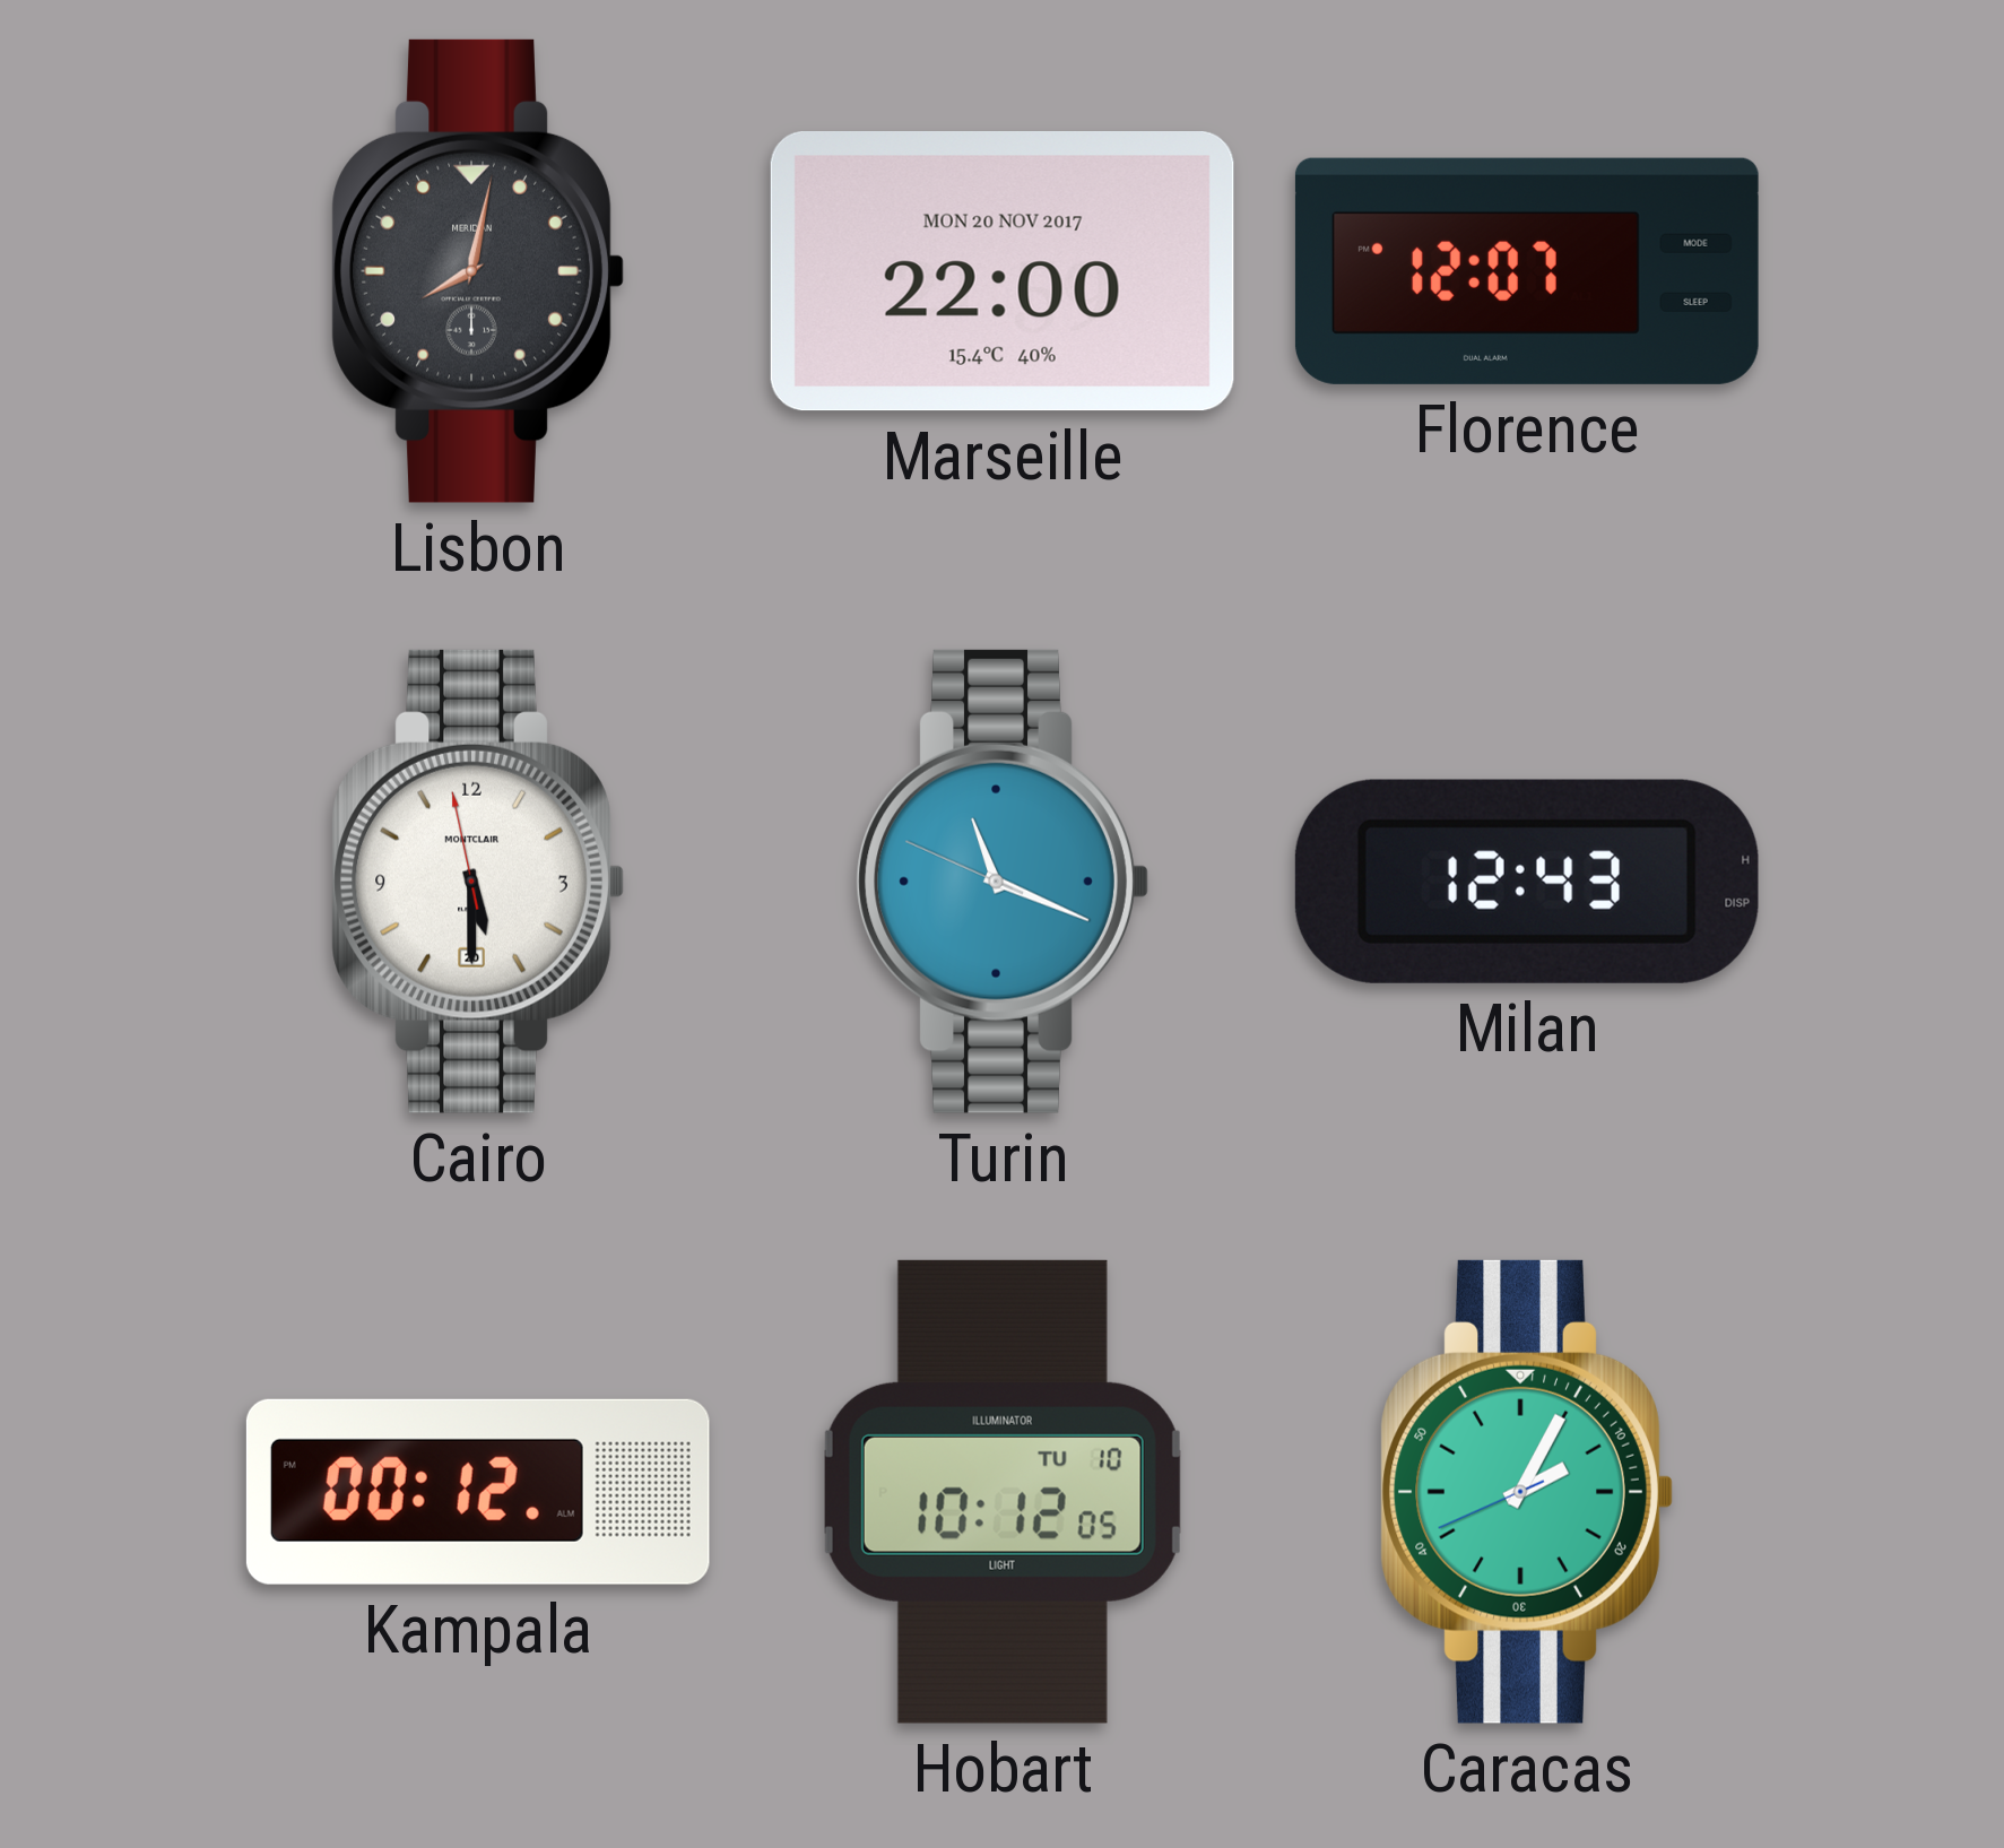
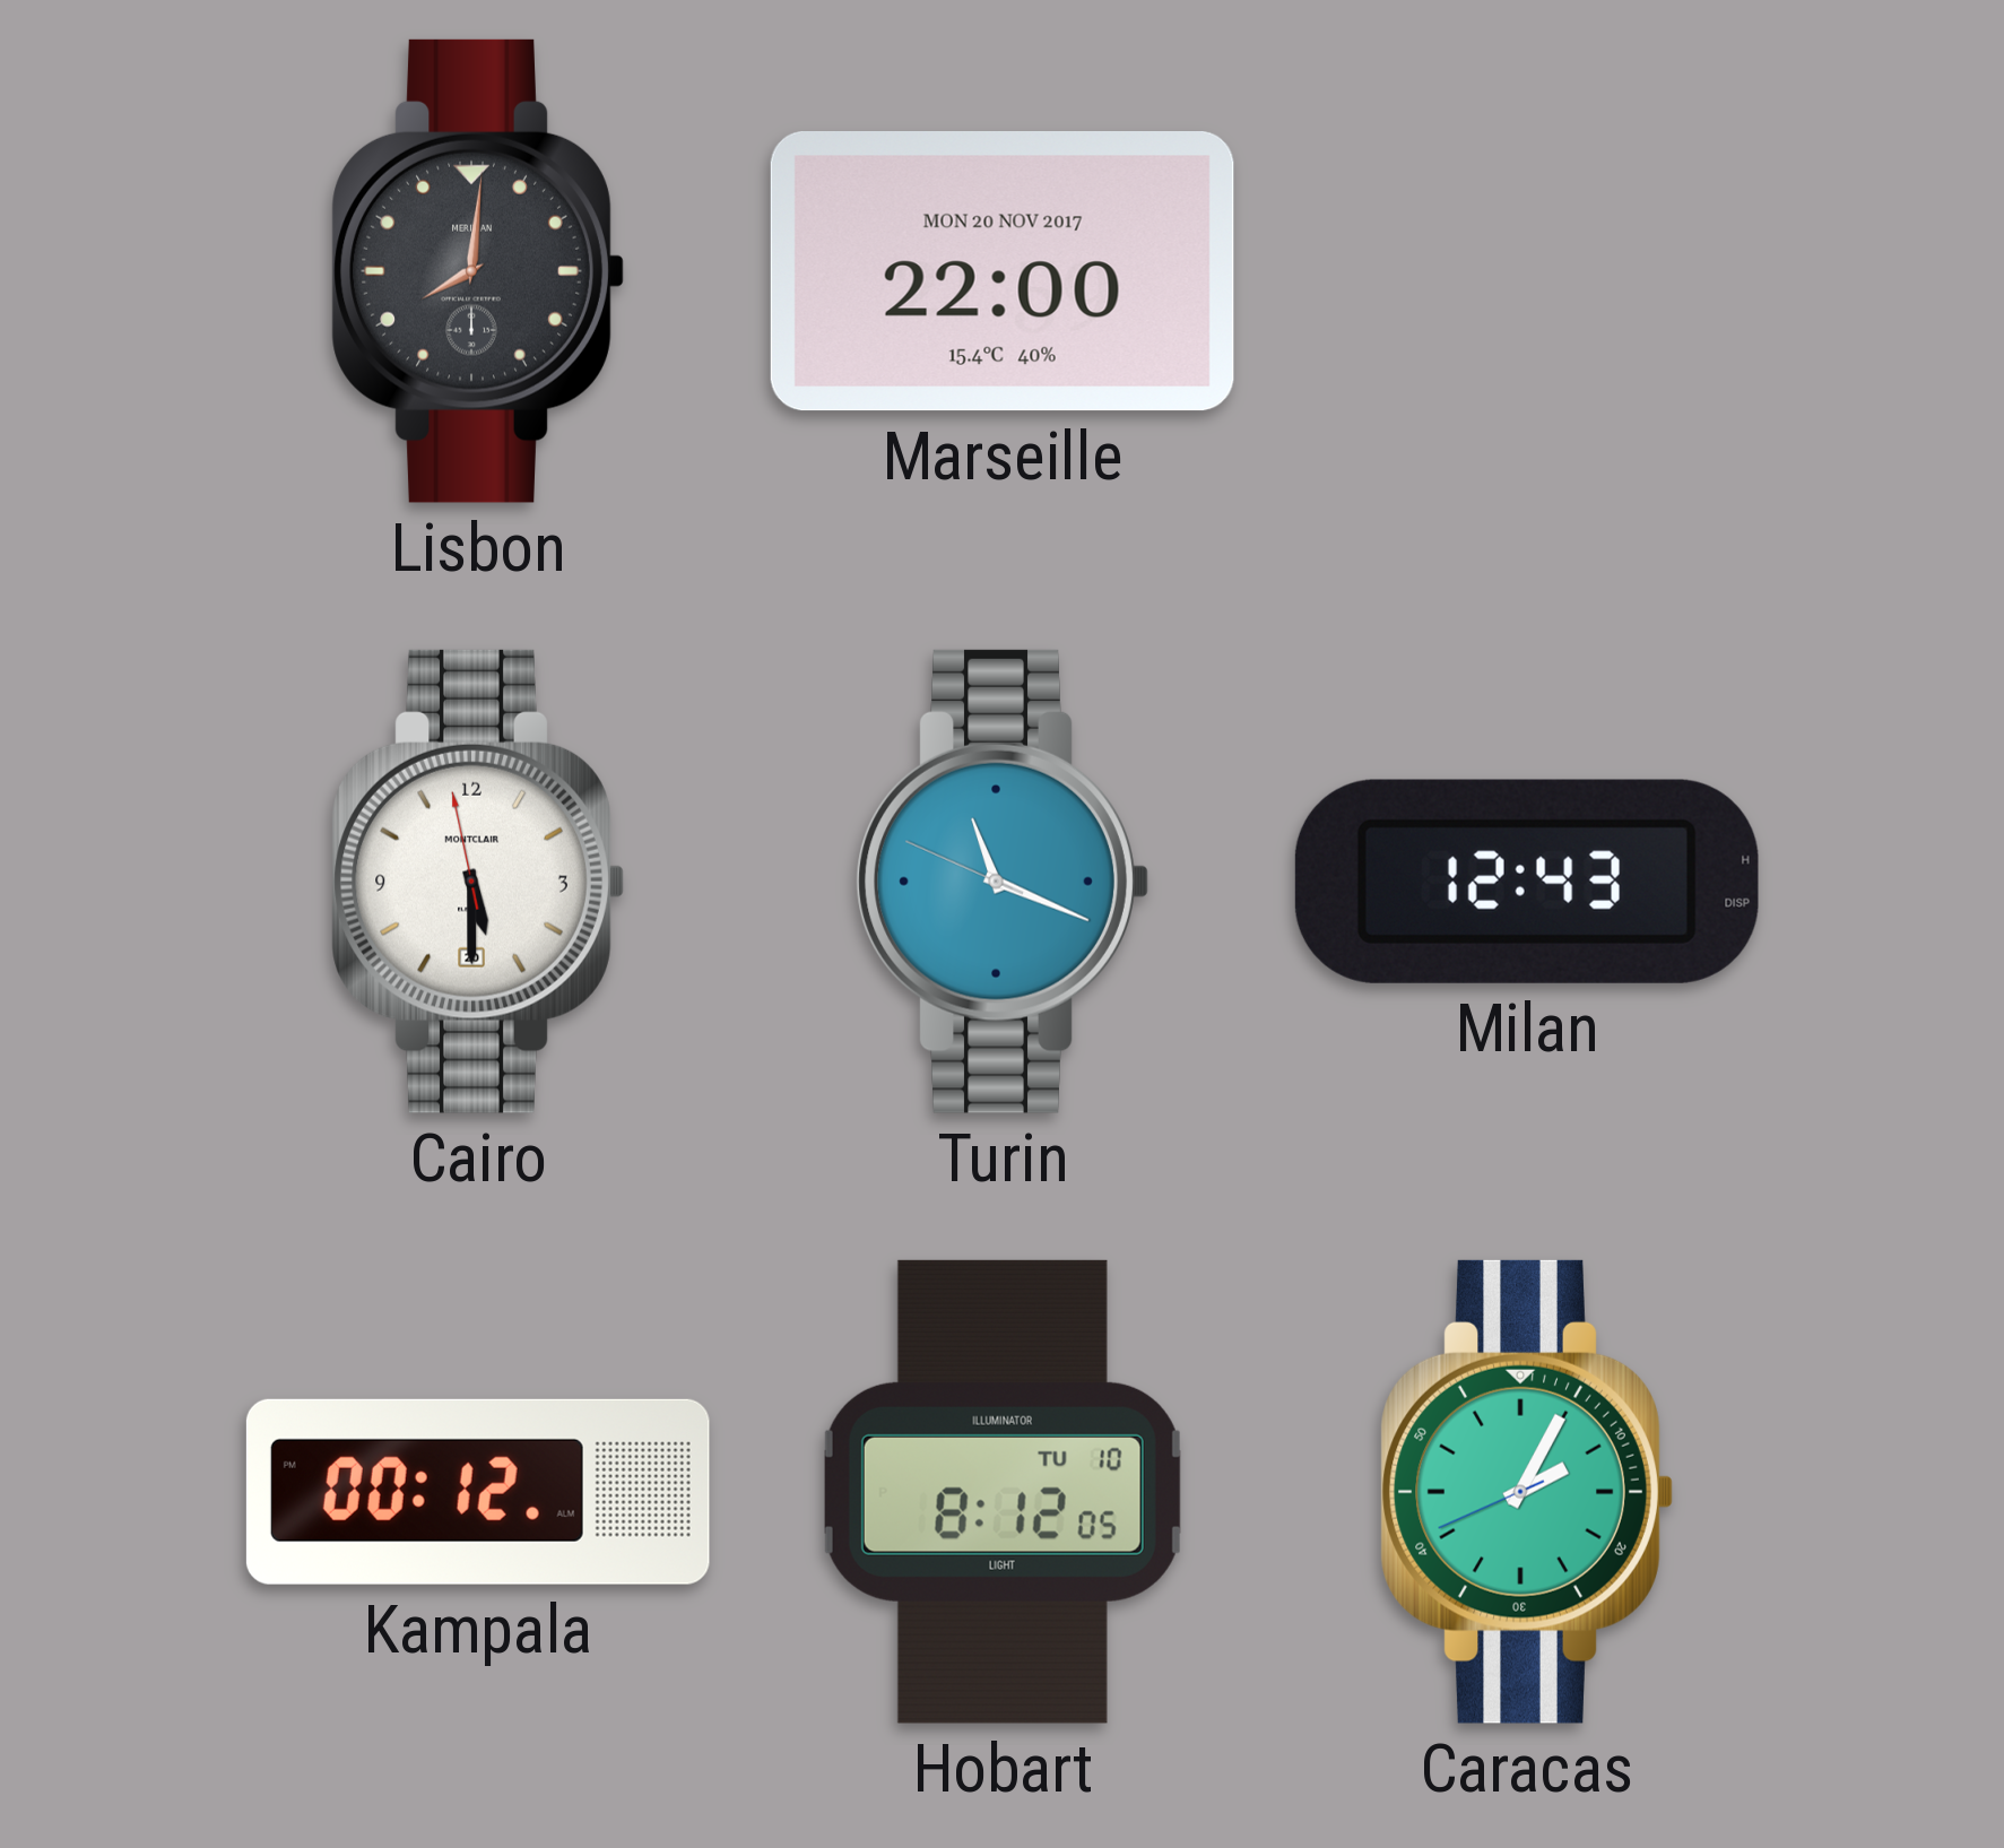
Lisbon: 8:02 -> 8:01
Florence: 12:07 -> none
Hobart: 10:12 -> 8:12
